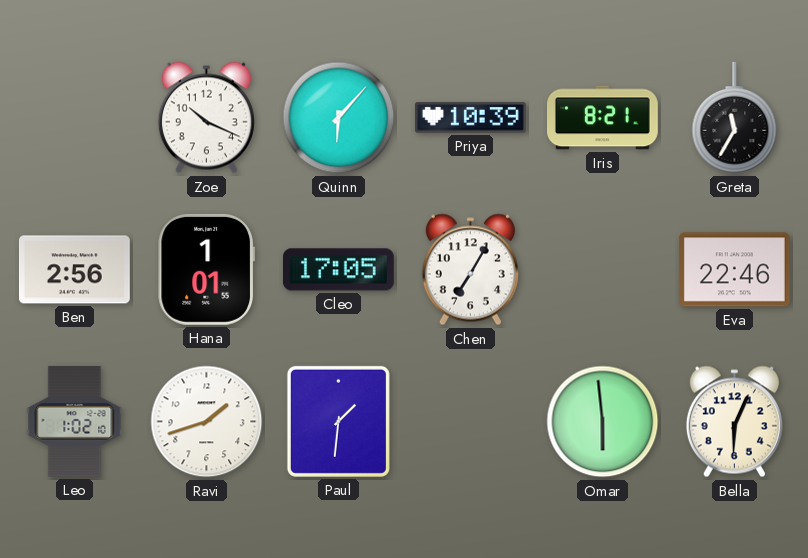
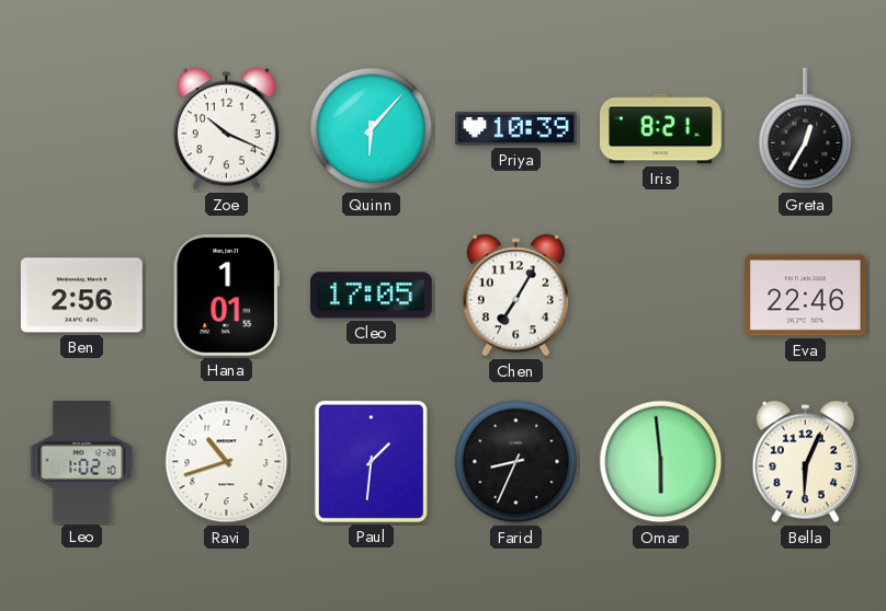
Greta: 11:35 -> 12:35
Ravi: 1:42 -> 10:42
Farid: none -> 8:34
